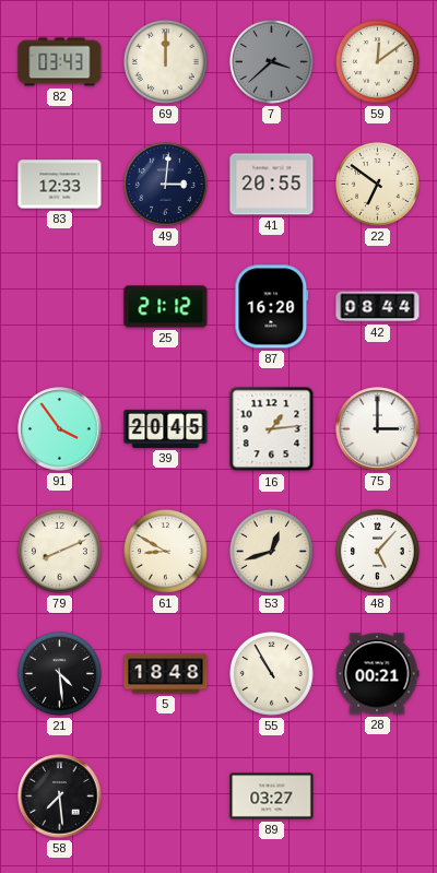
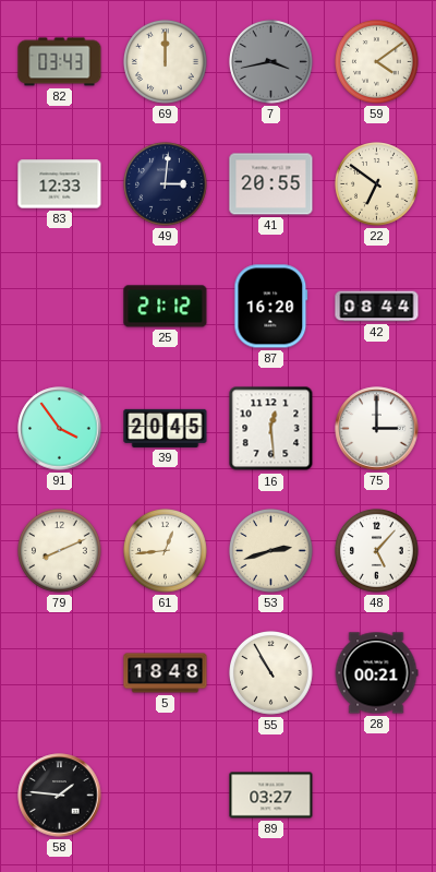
7: 3:38 -> 3:43
59: 12:09 -> 4:09
16: 1:14 -> 12:29
61: 8:50 -> 12:44
53: 12:42 -> 2:42
21: 4:29 -> none
58: 7:29 -> 1:46
